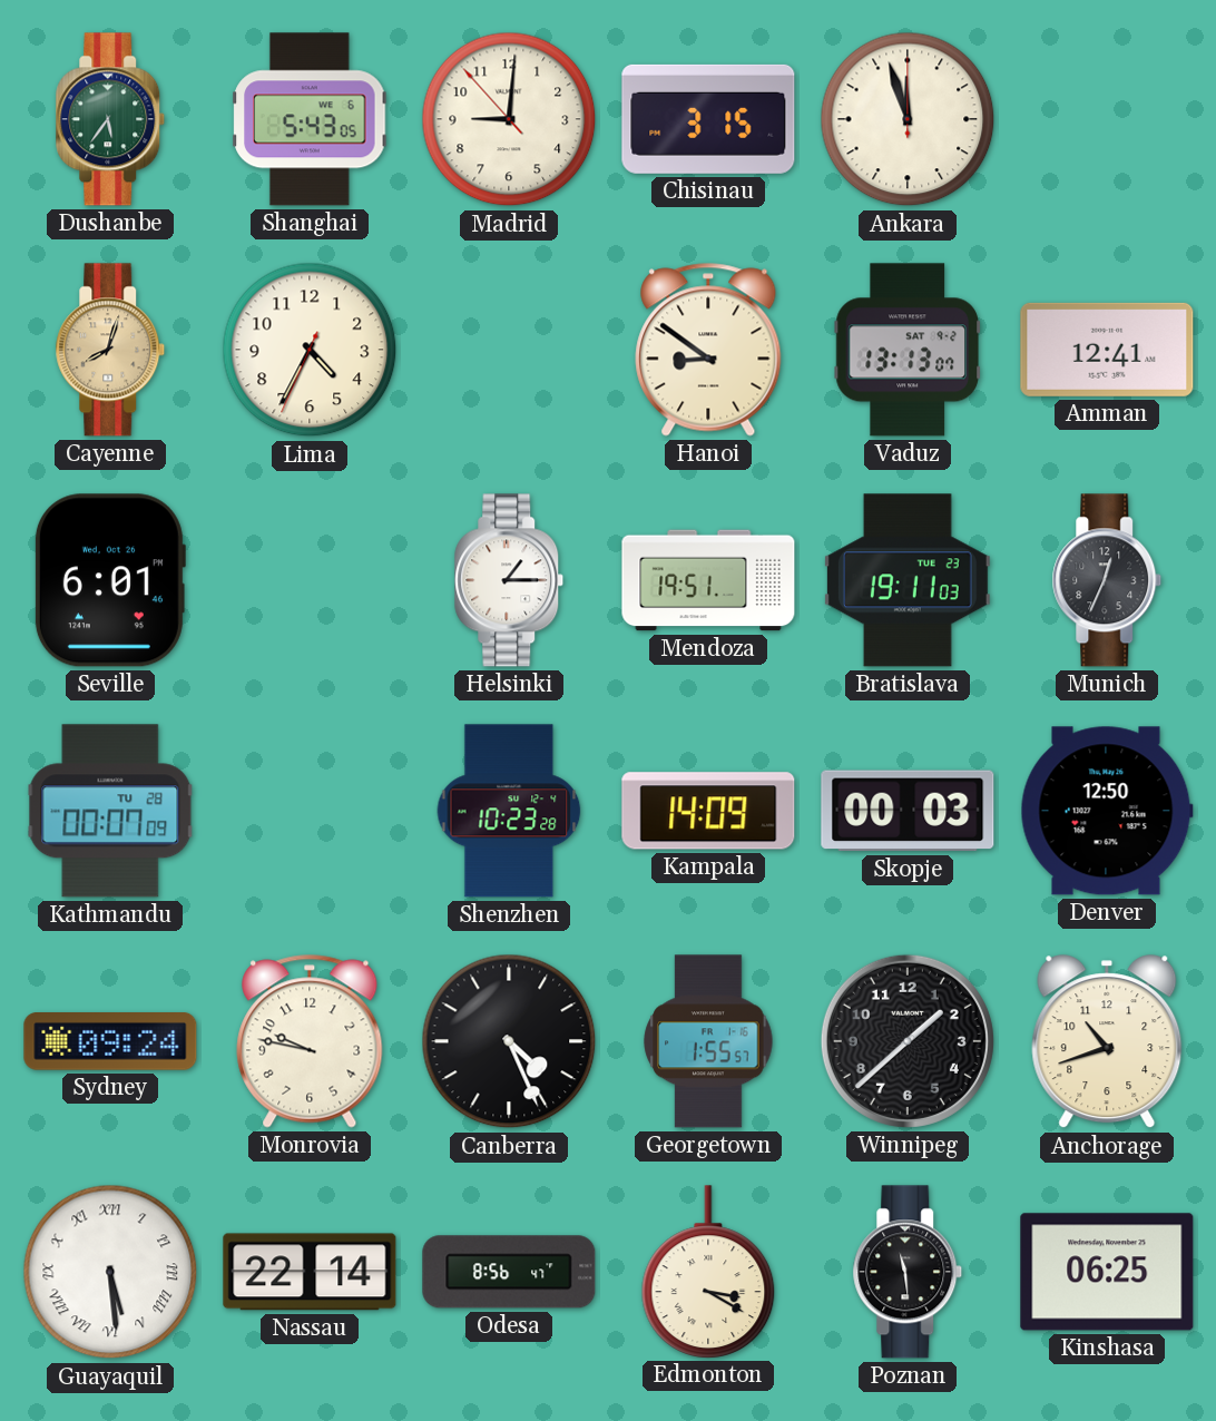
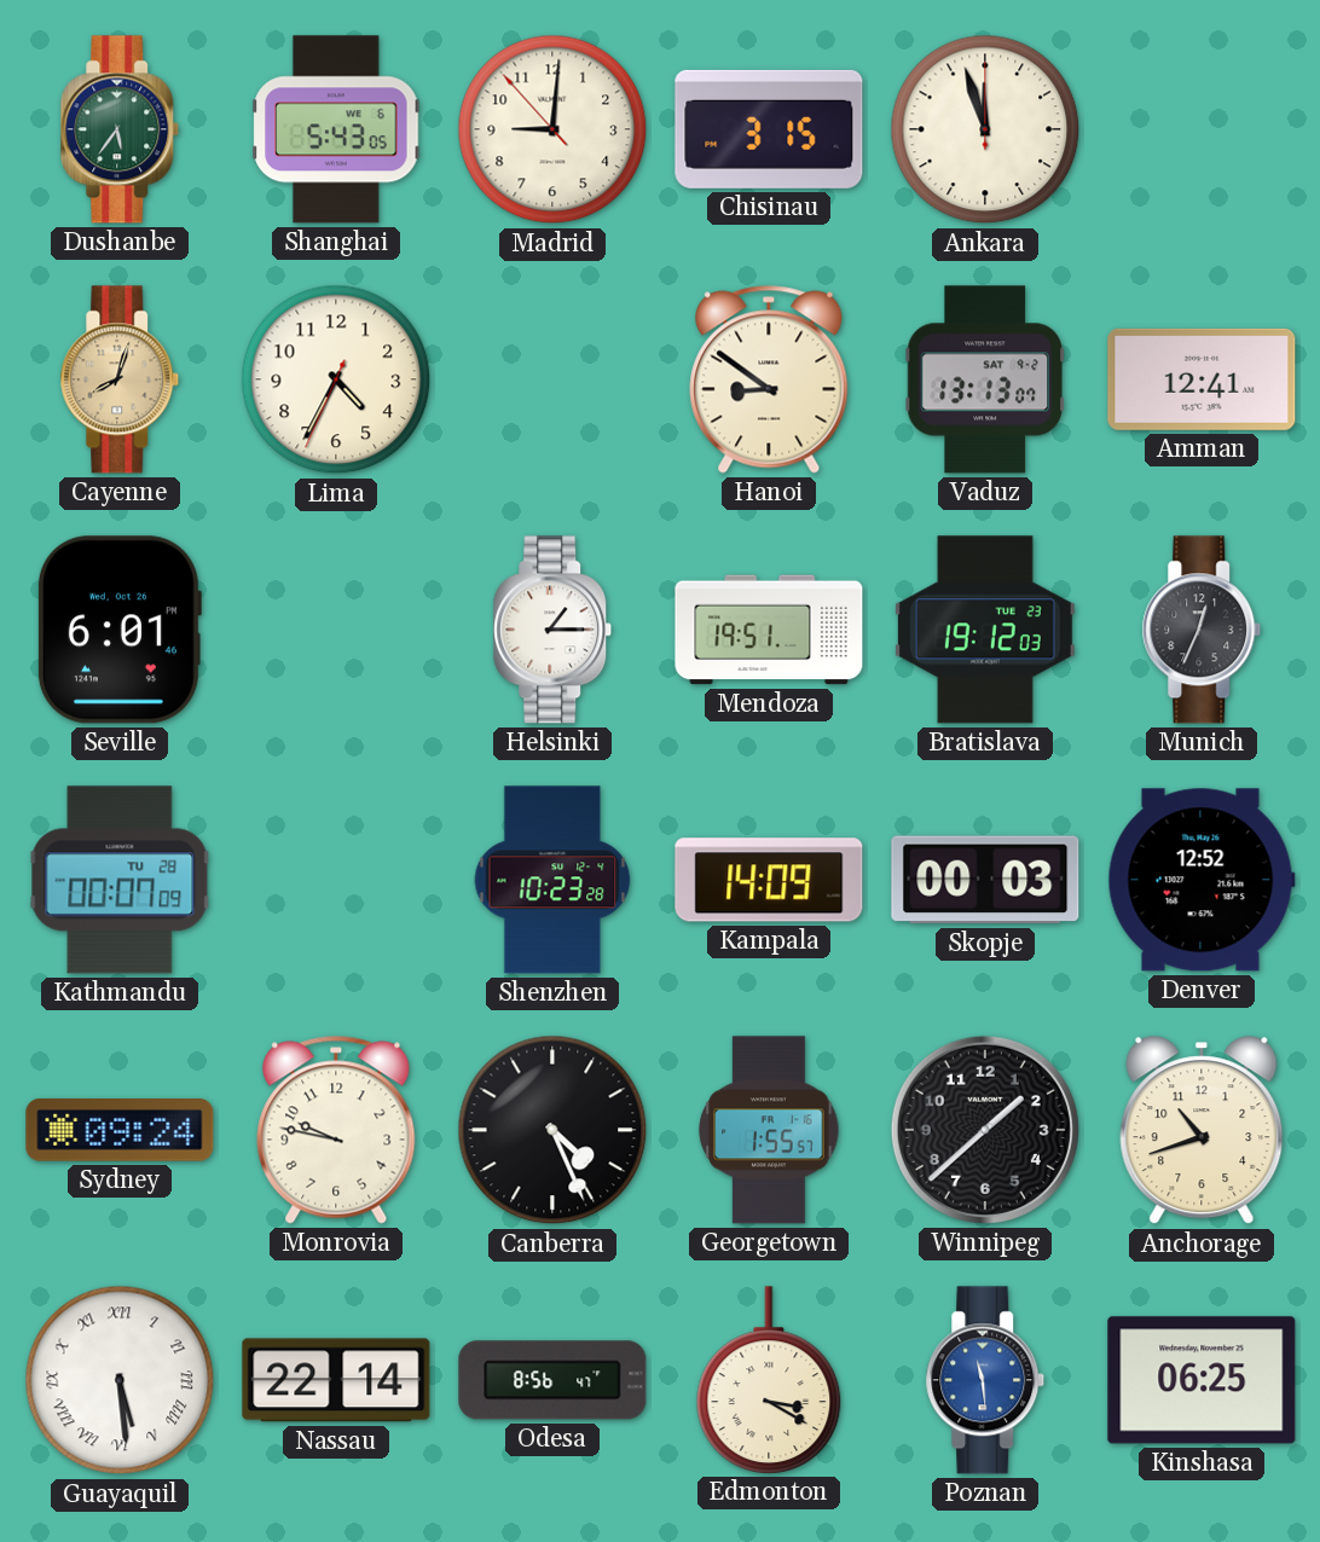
Bratislava: 19:11 -> 19:12
Denver: 12:50 -> 12:52
Poznan dial: black -> blue
